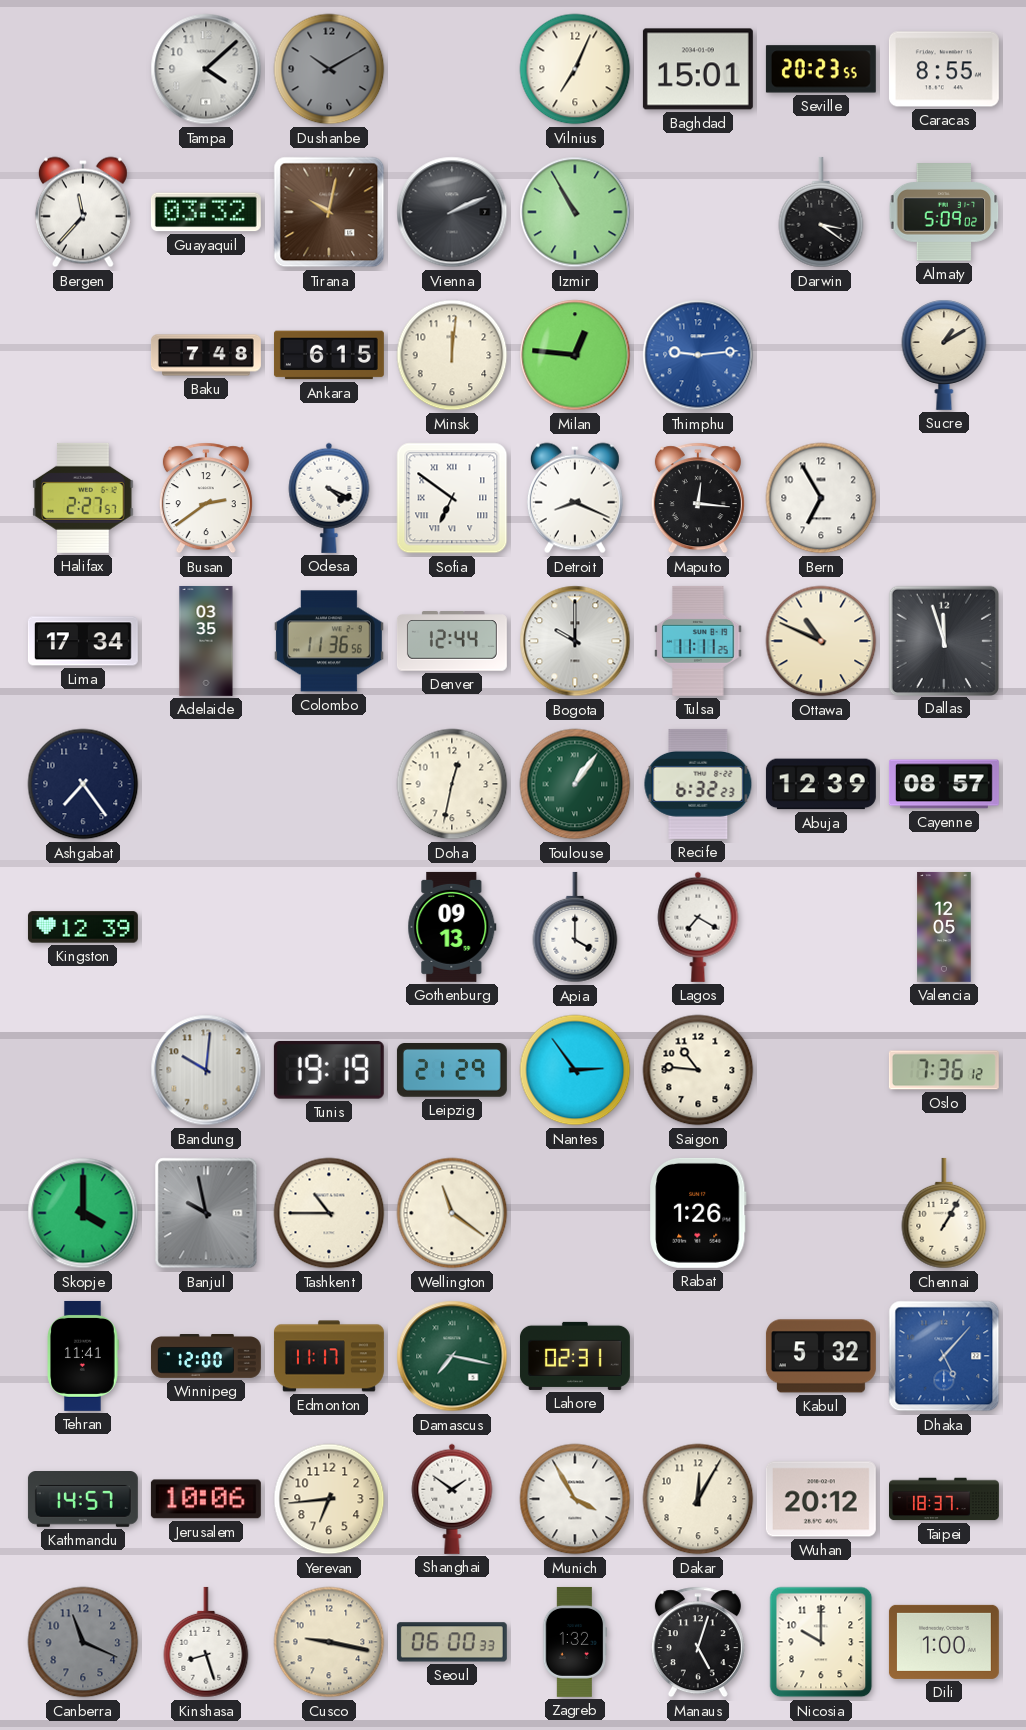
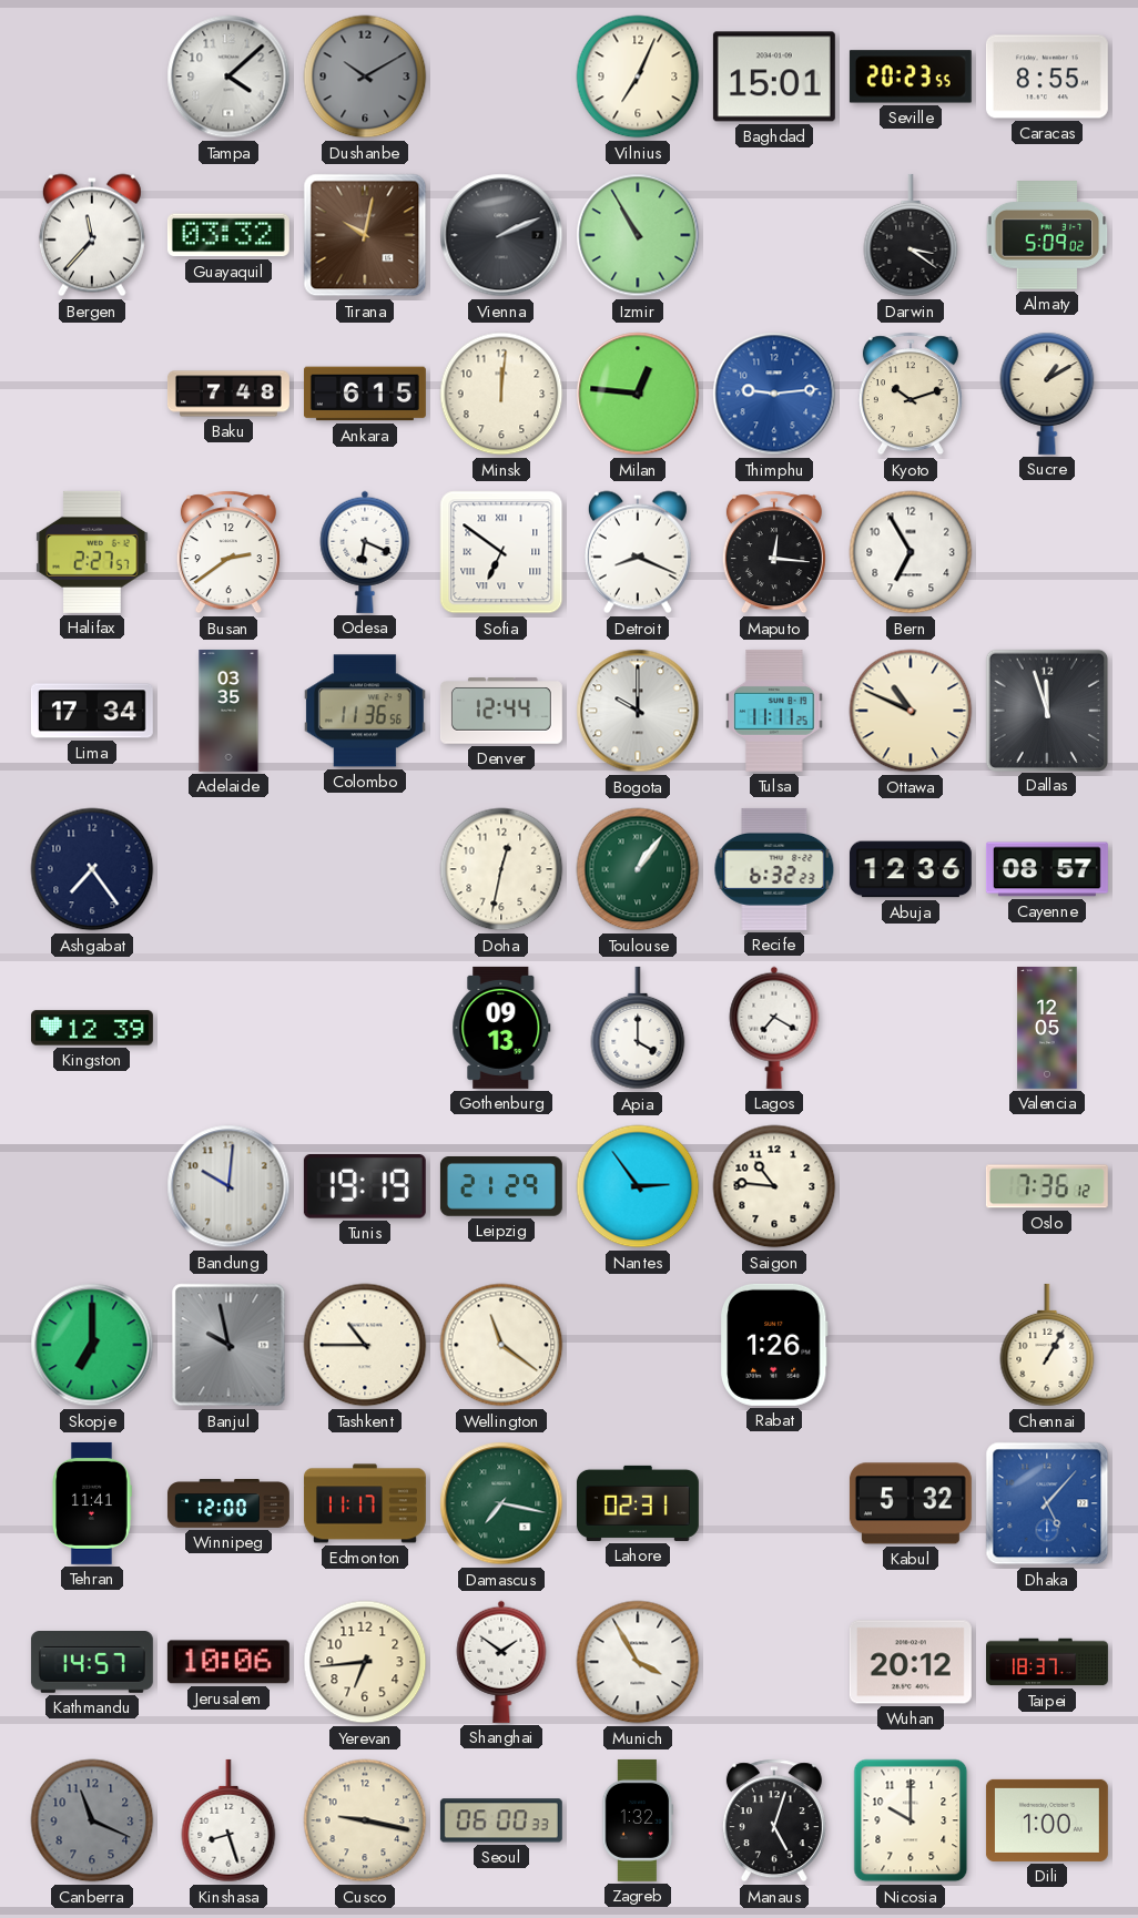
Kyoto: none -> 10:12
Odesa: 4:19 -> 6:19
Abuja: 12:39 -> 12:36
Skopje: 4:00 -> 7:00
Dakar: 12:05 -> none
